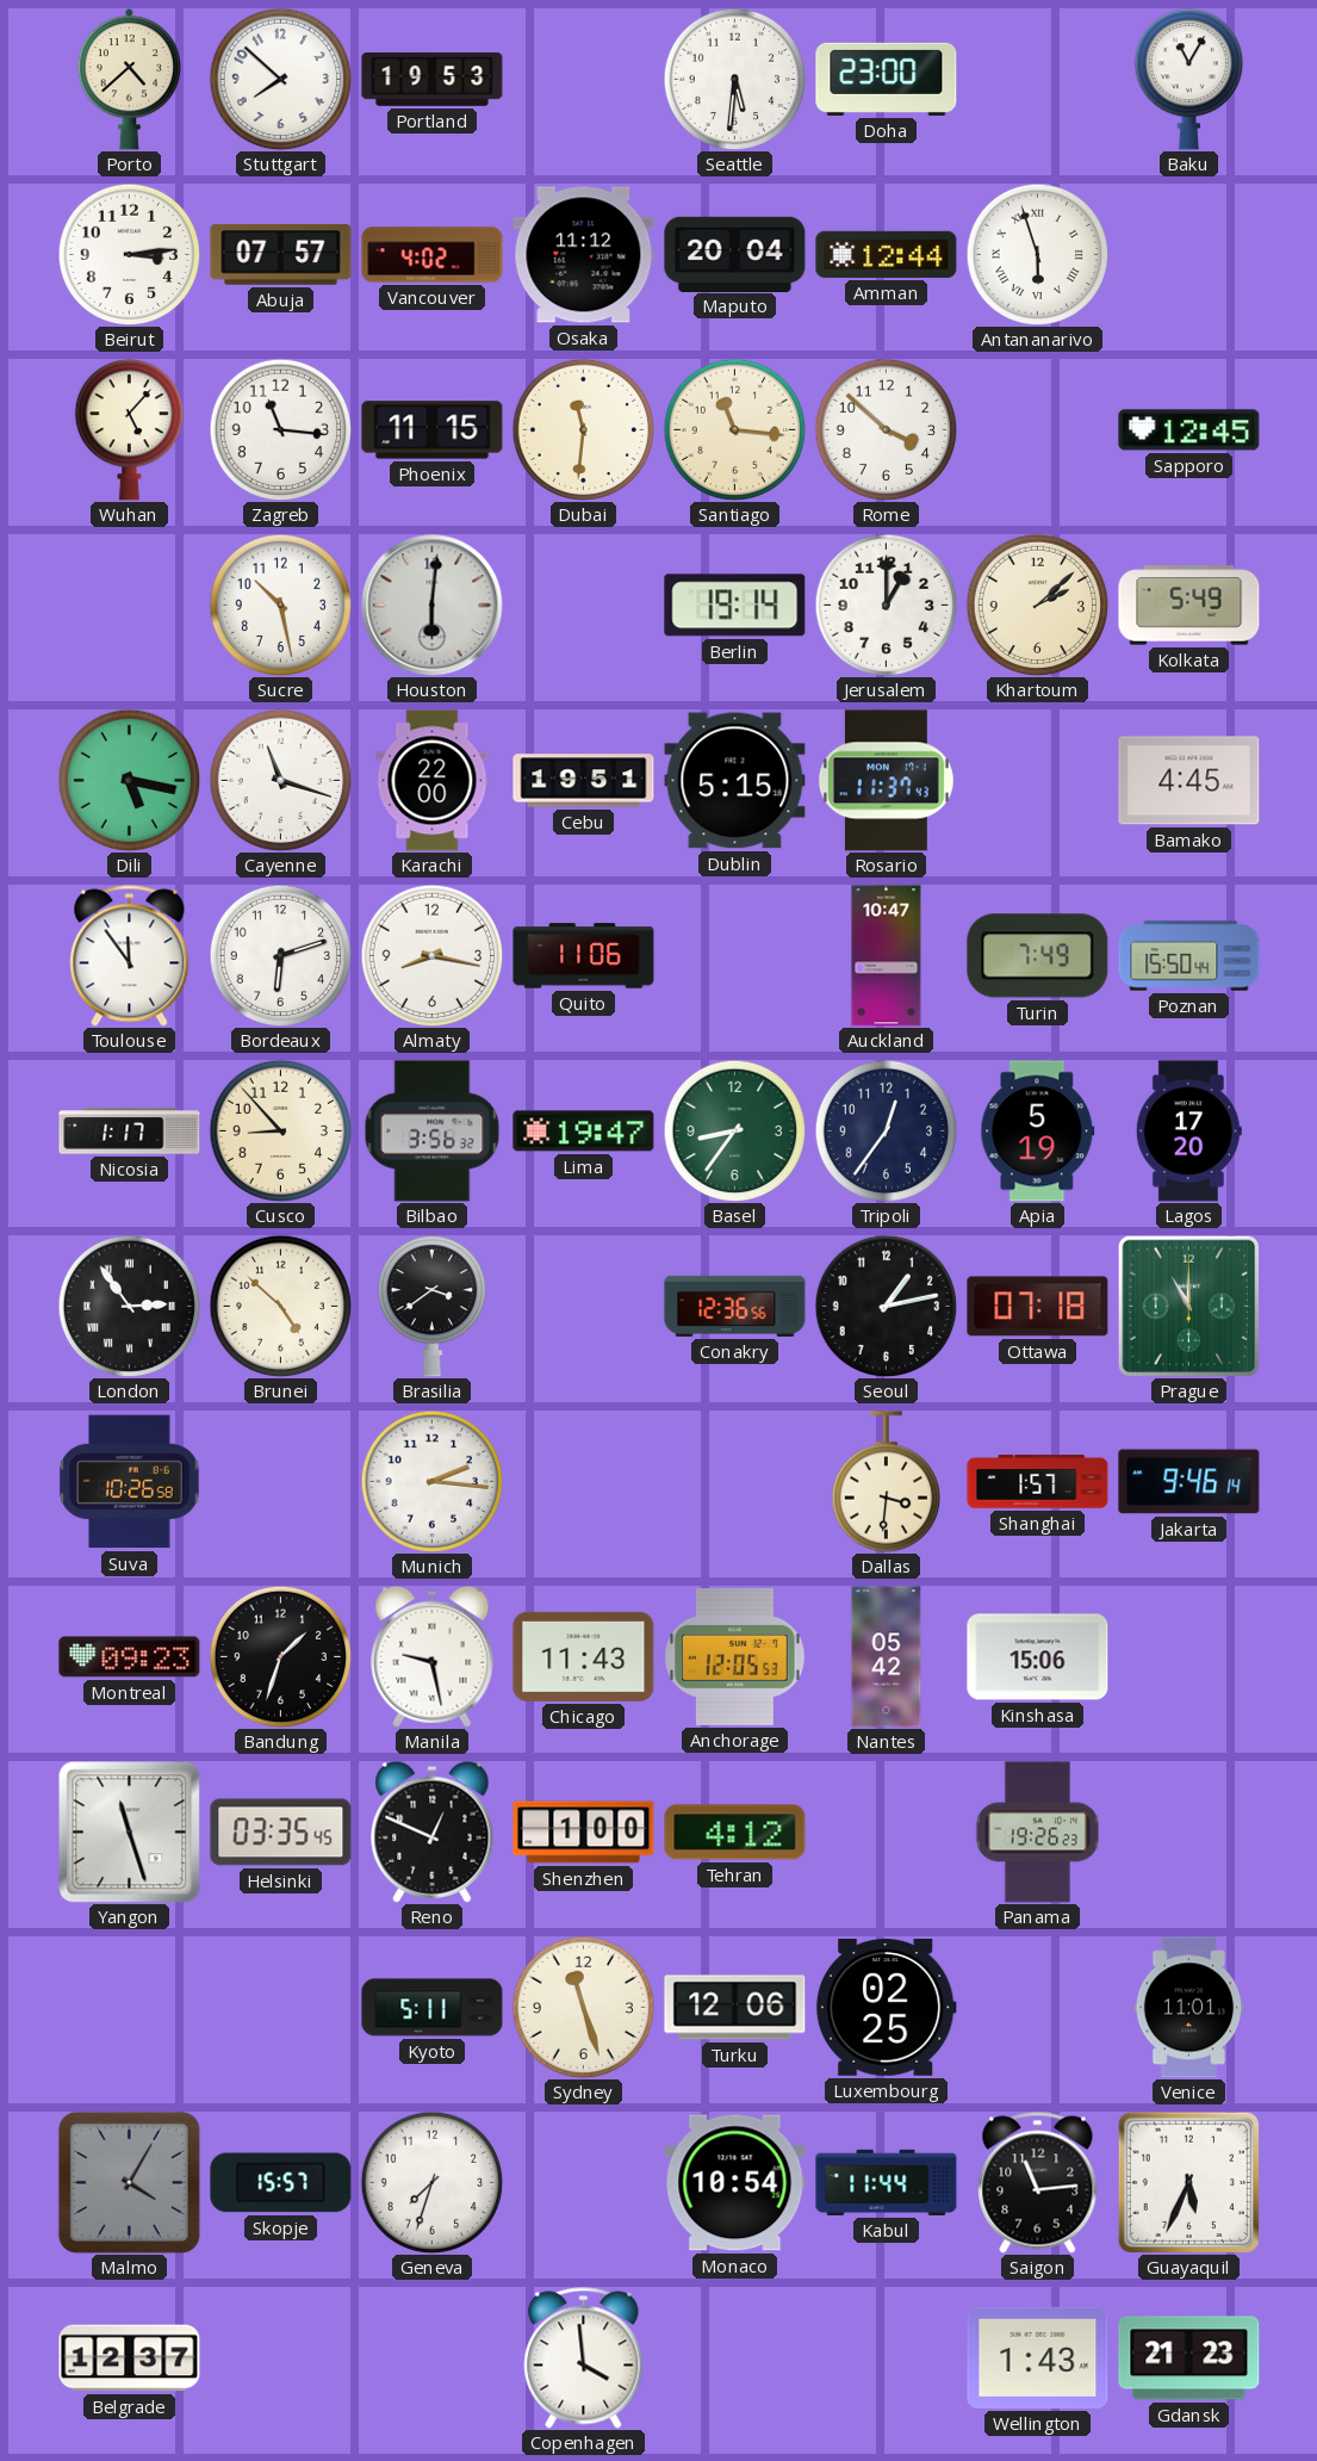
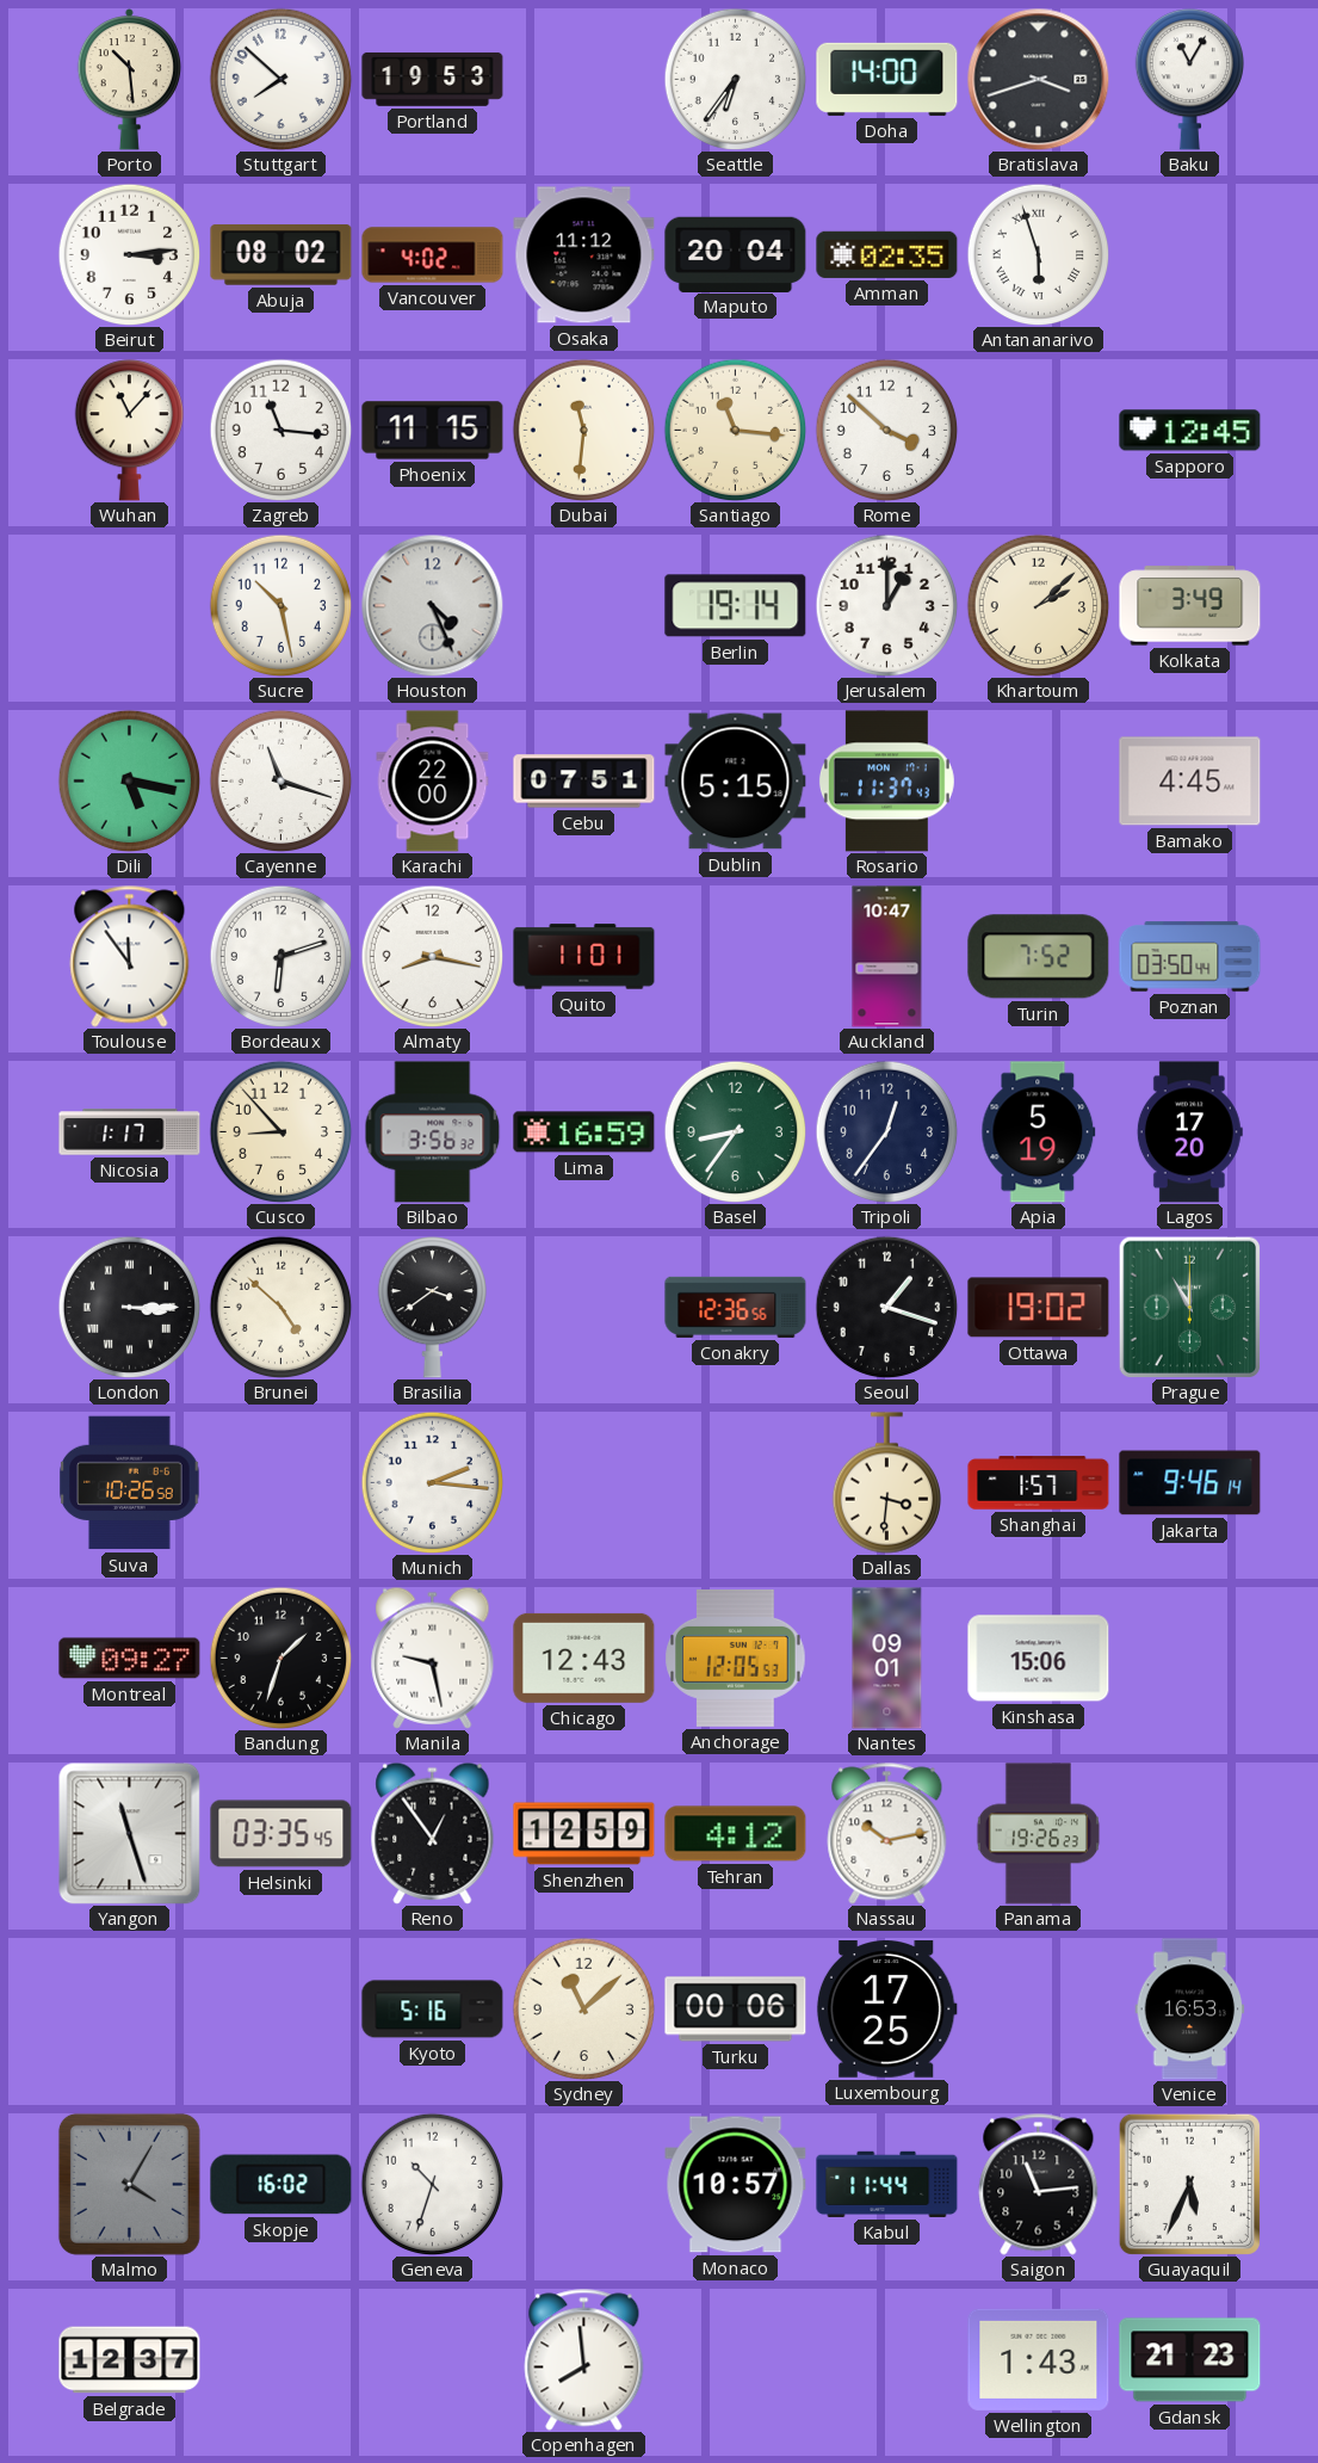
Porto: 4:38 -> 10:29
Seattle: 5:31 -> 6:36
Doha: 23:00 -> 14:00
Bratislava: none -> 3:42
Abuja: 07:57 -> 08:02
Amman: 12:44 -> 02:35
Wuhan: 5:07 -> 11:07
Houston: 6:01 -> 4:26
Kolkata: 5:49 -> 3:49
Cebu: 19:51 -> 07:51
Quito: 11:06 -> 11:01
Turin: 7:49 -> 7:52
Poznan: 15:50 -> 03:50
Lima: 19:47 -> 16:59
London: 2:54 -> 3:15
Seoul: 1:13 -> 1:18
Ottawa: 07:18 -> 19:02
Montreal: 09:23 -> 09:27
Chicago: 11:43 -> 12:43
Nantes: 05:42 -> 09:01
Reno: 12:49 -> 12:54
Shenzhen: 1:00 -> 12:59
Nassau: none -> 10:13
Kyoto: 5:11 -> 5:16
Sydney: 11:27 -> 11:08
Turku: 12:06 -> 00:06
Luxembourg: 02:25 -> 17:25
Venice: 11:01 -> 16:53
Skopje: 15:57 -> 16:02
Geneva: 7:33 -> 10:33
Monaco: 10:54 -> 10:57
Copenhagen: 3:59 -> 7:59
